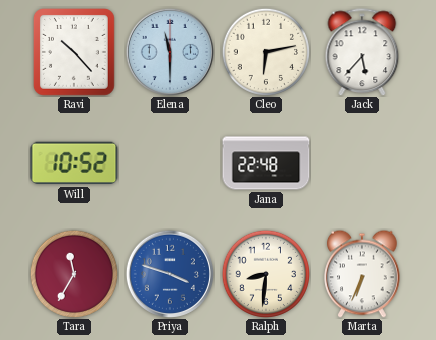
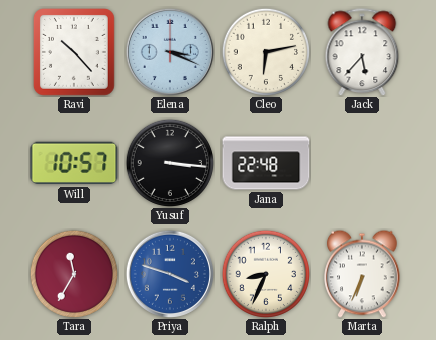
Elena: 11:30 -> 3:19
Will: 10:52 -> 10:57
Yusuf: none -> 3:16
Ralph: 8:31 -> 8:34
